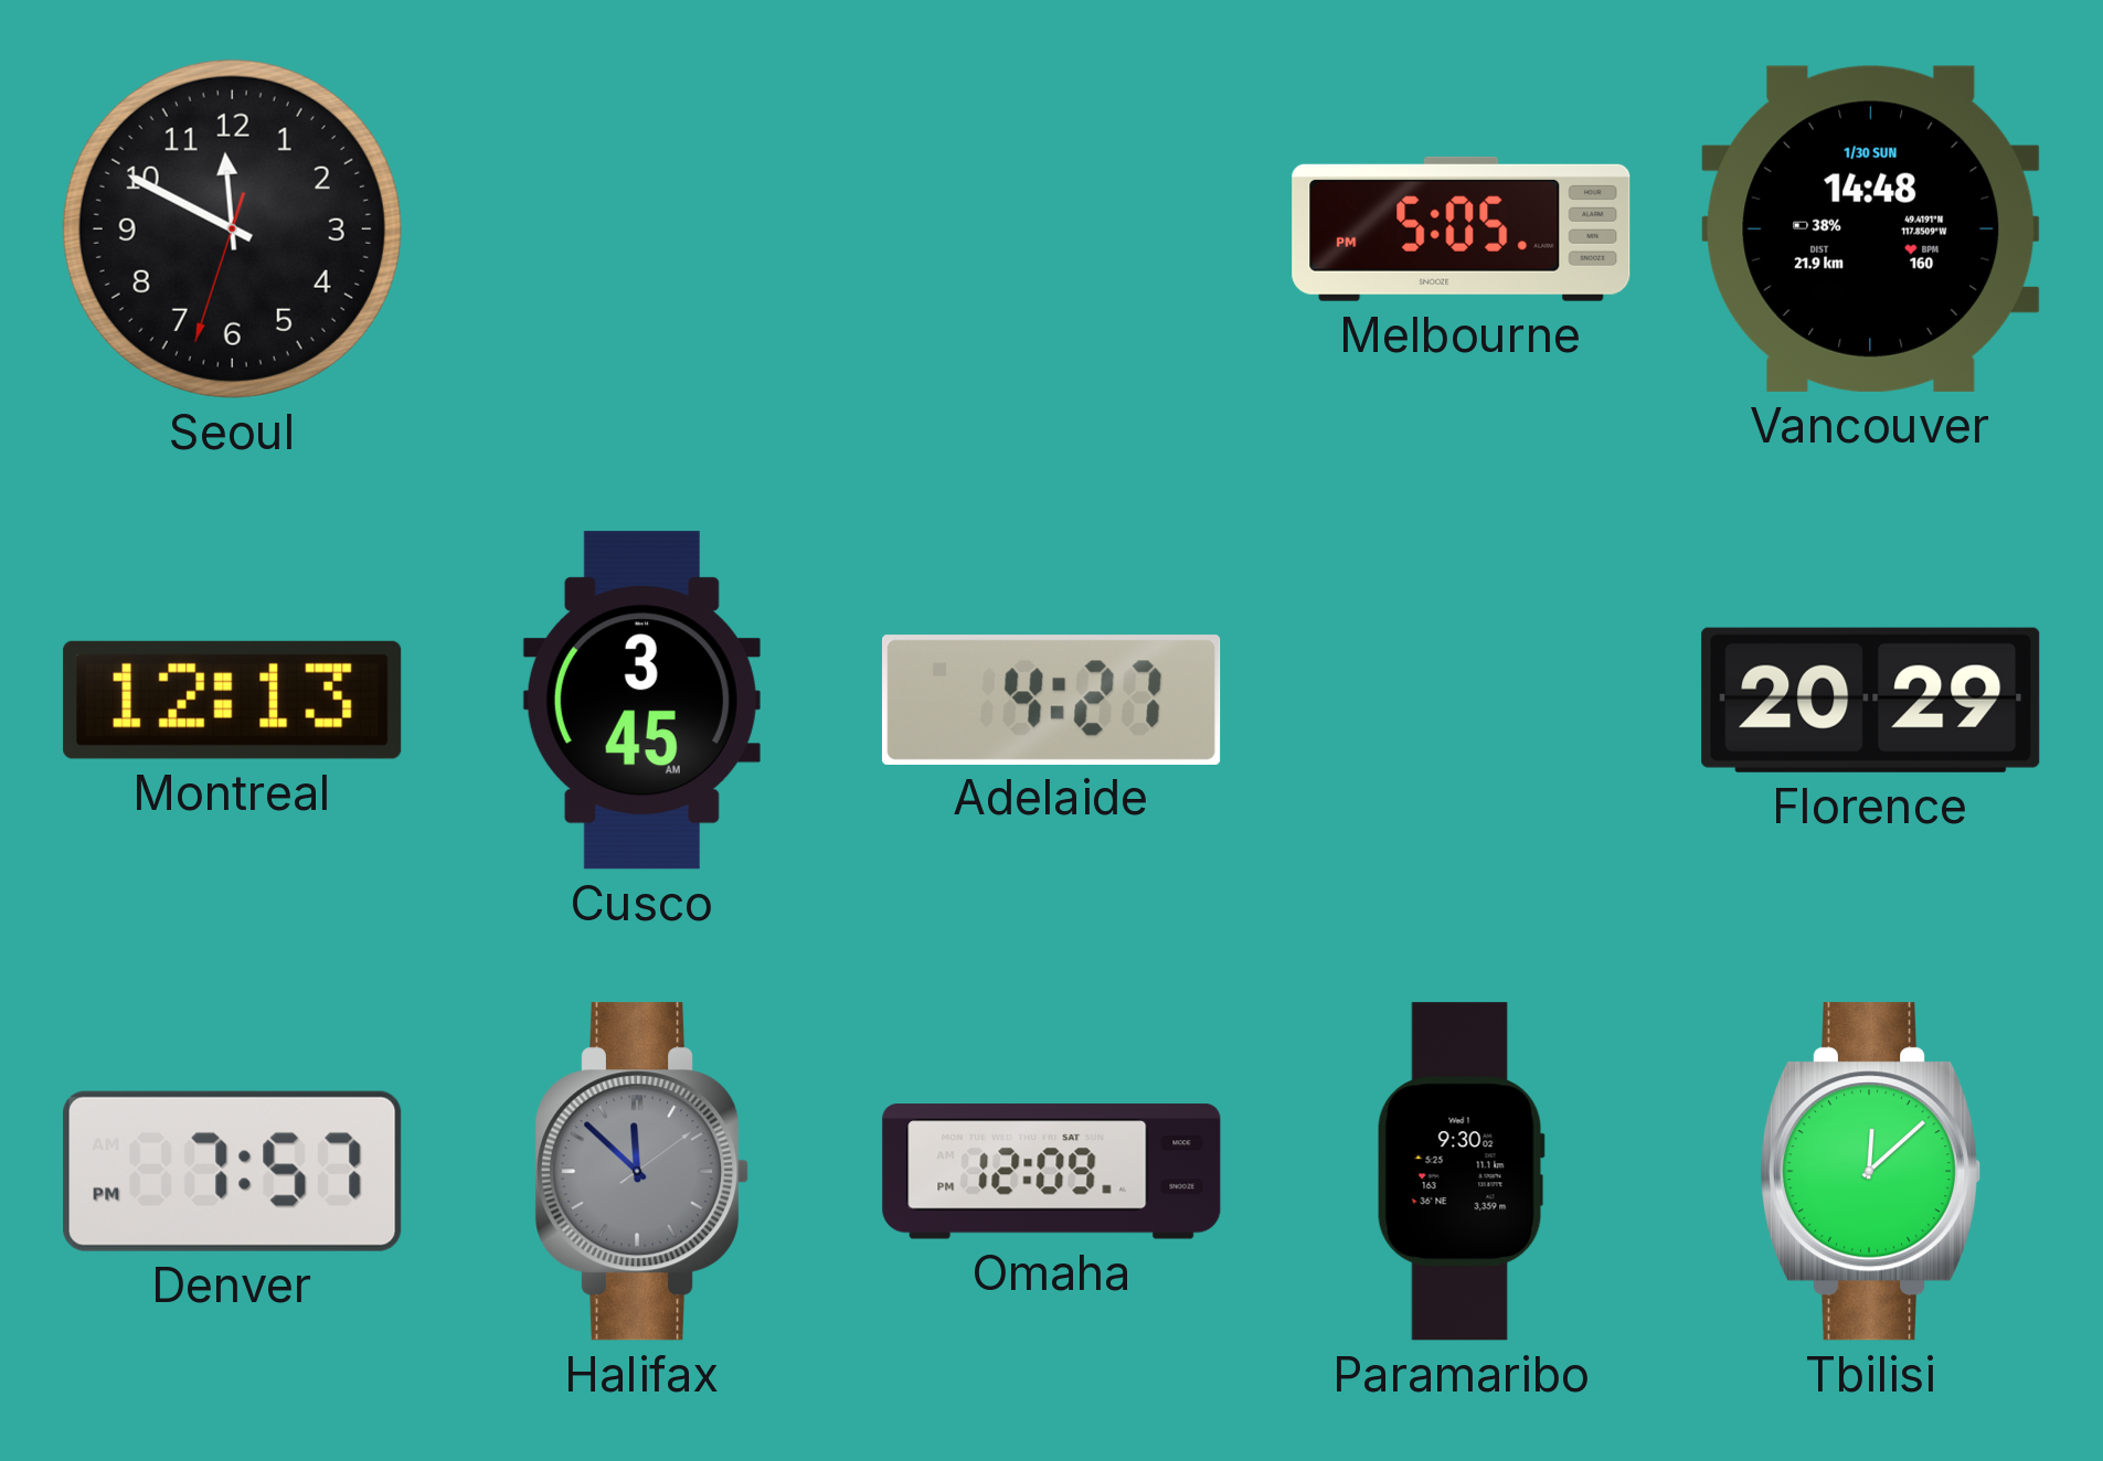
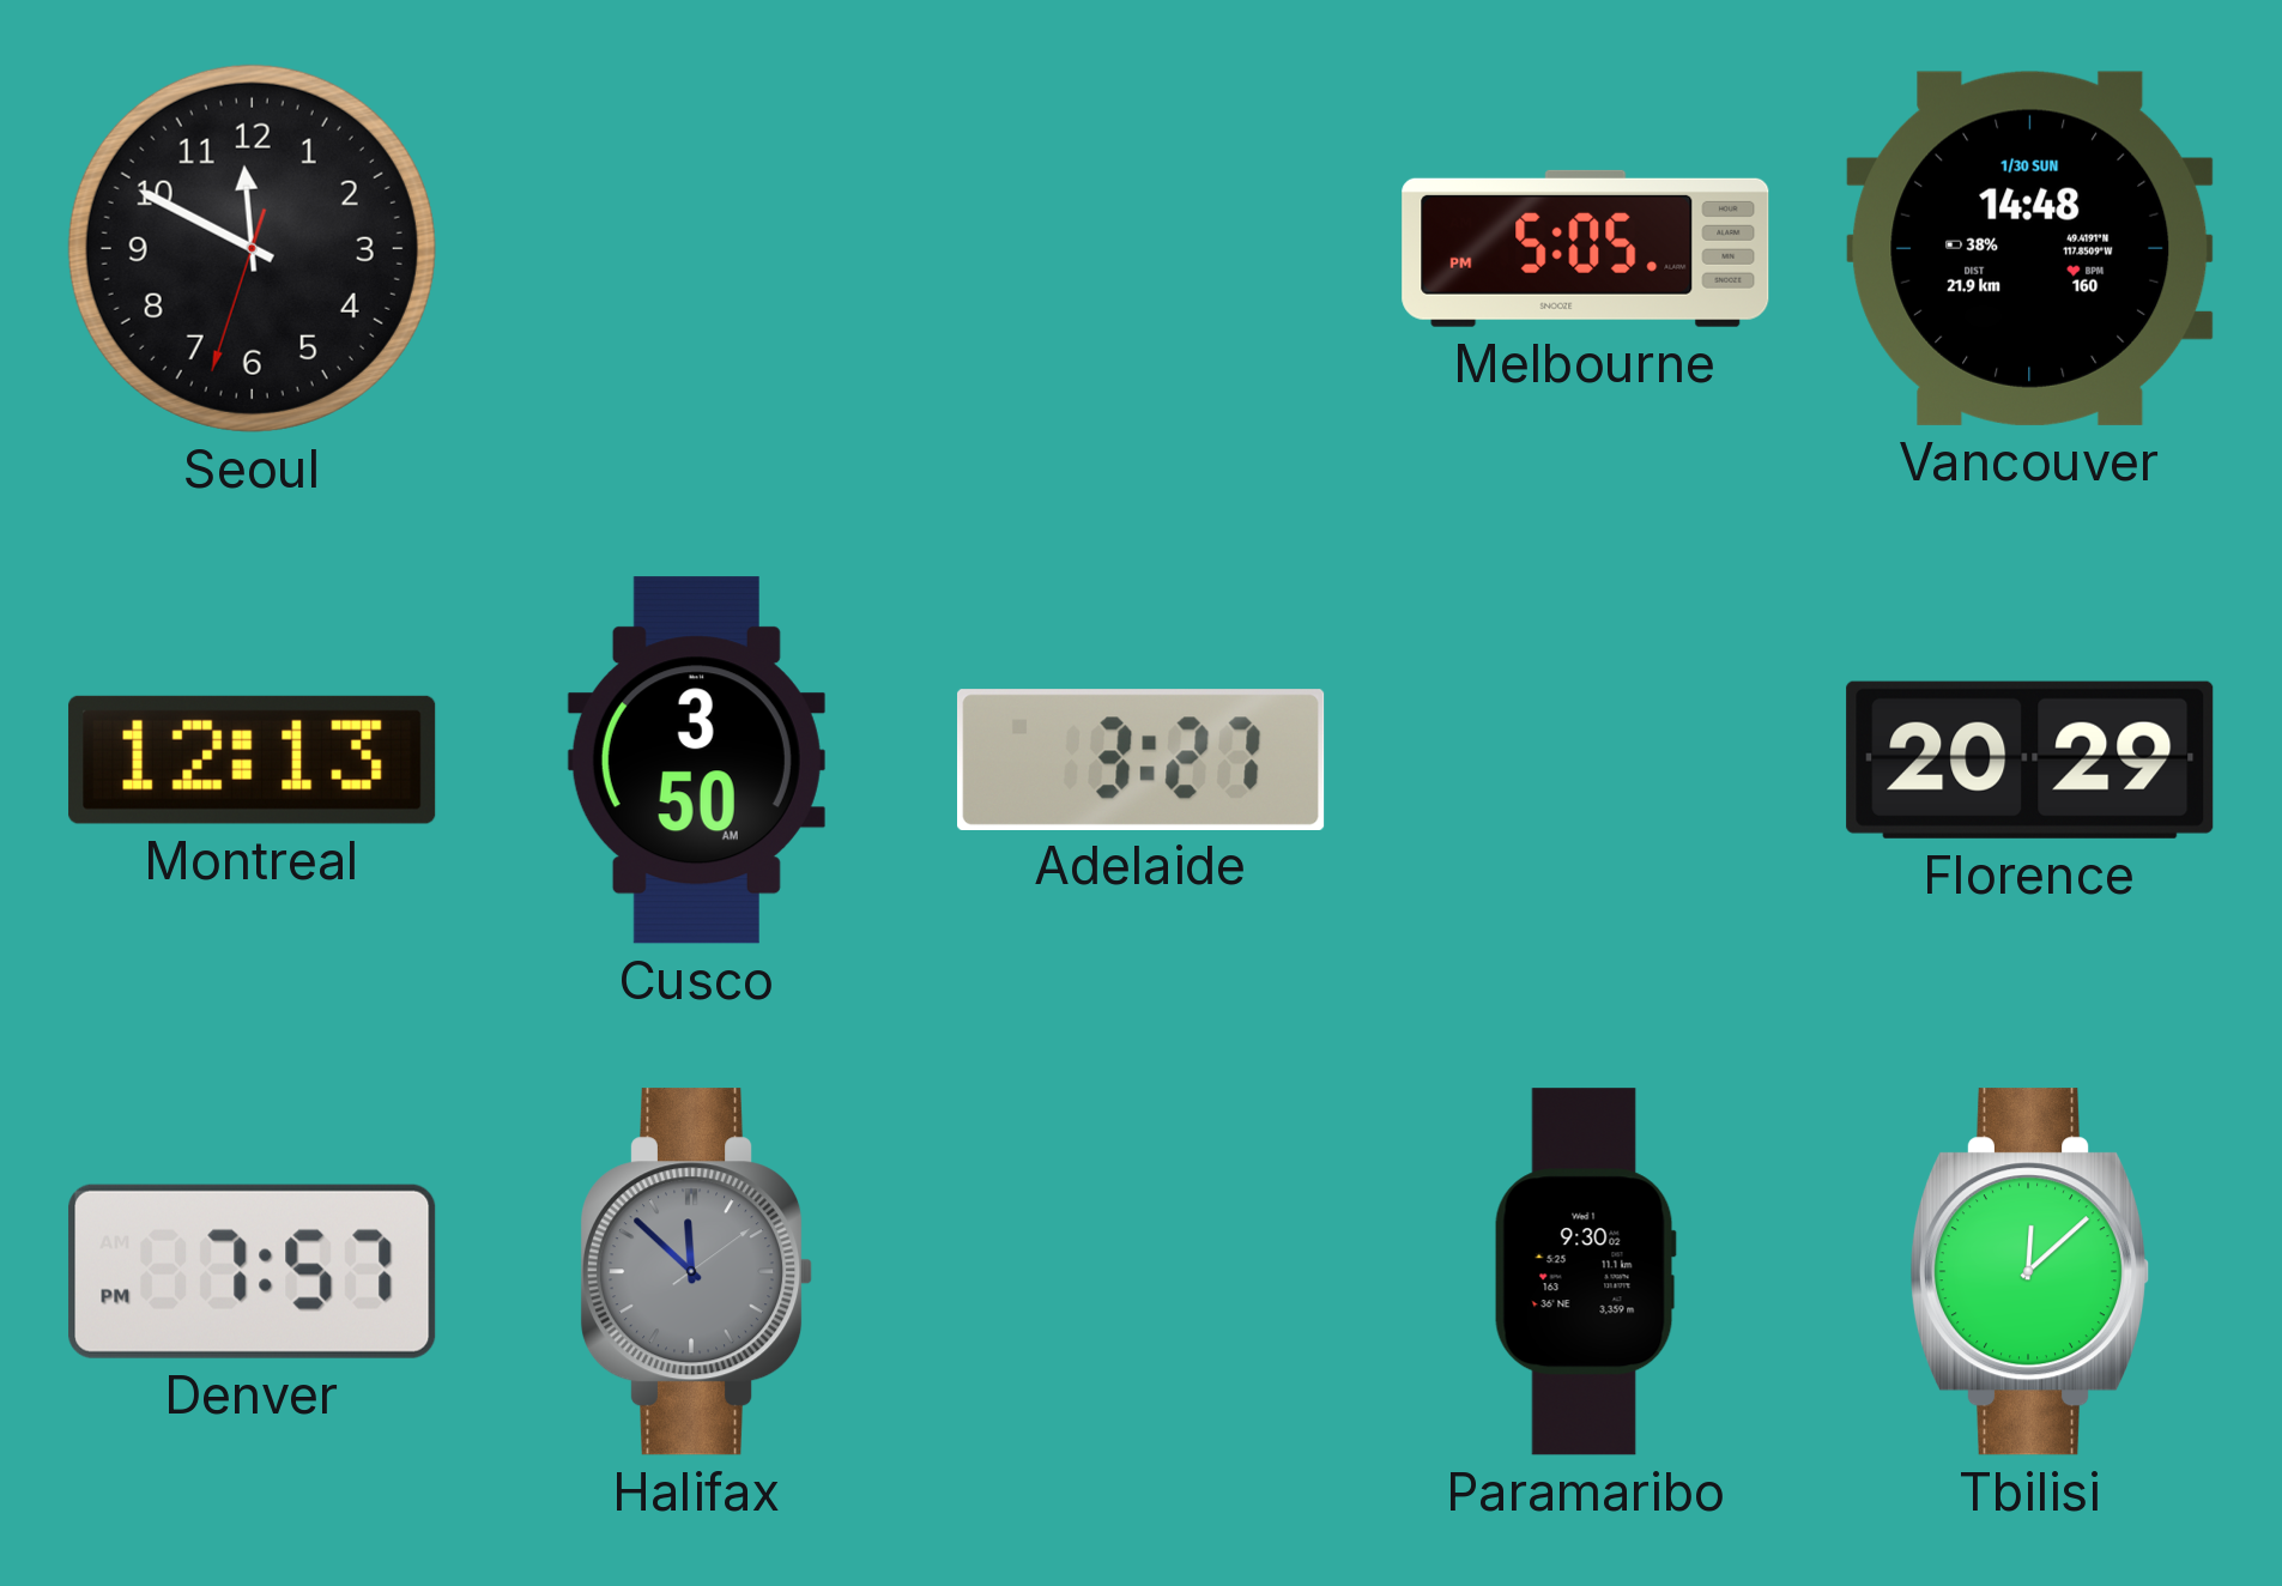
Cusco: 3:45 -> 3:50
Adelaide: 4:27 -> 3:27
Omaha: 12:09 -> none
